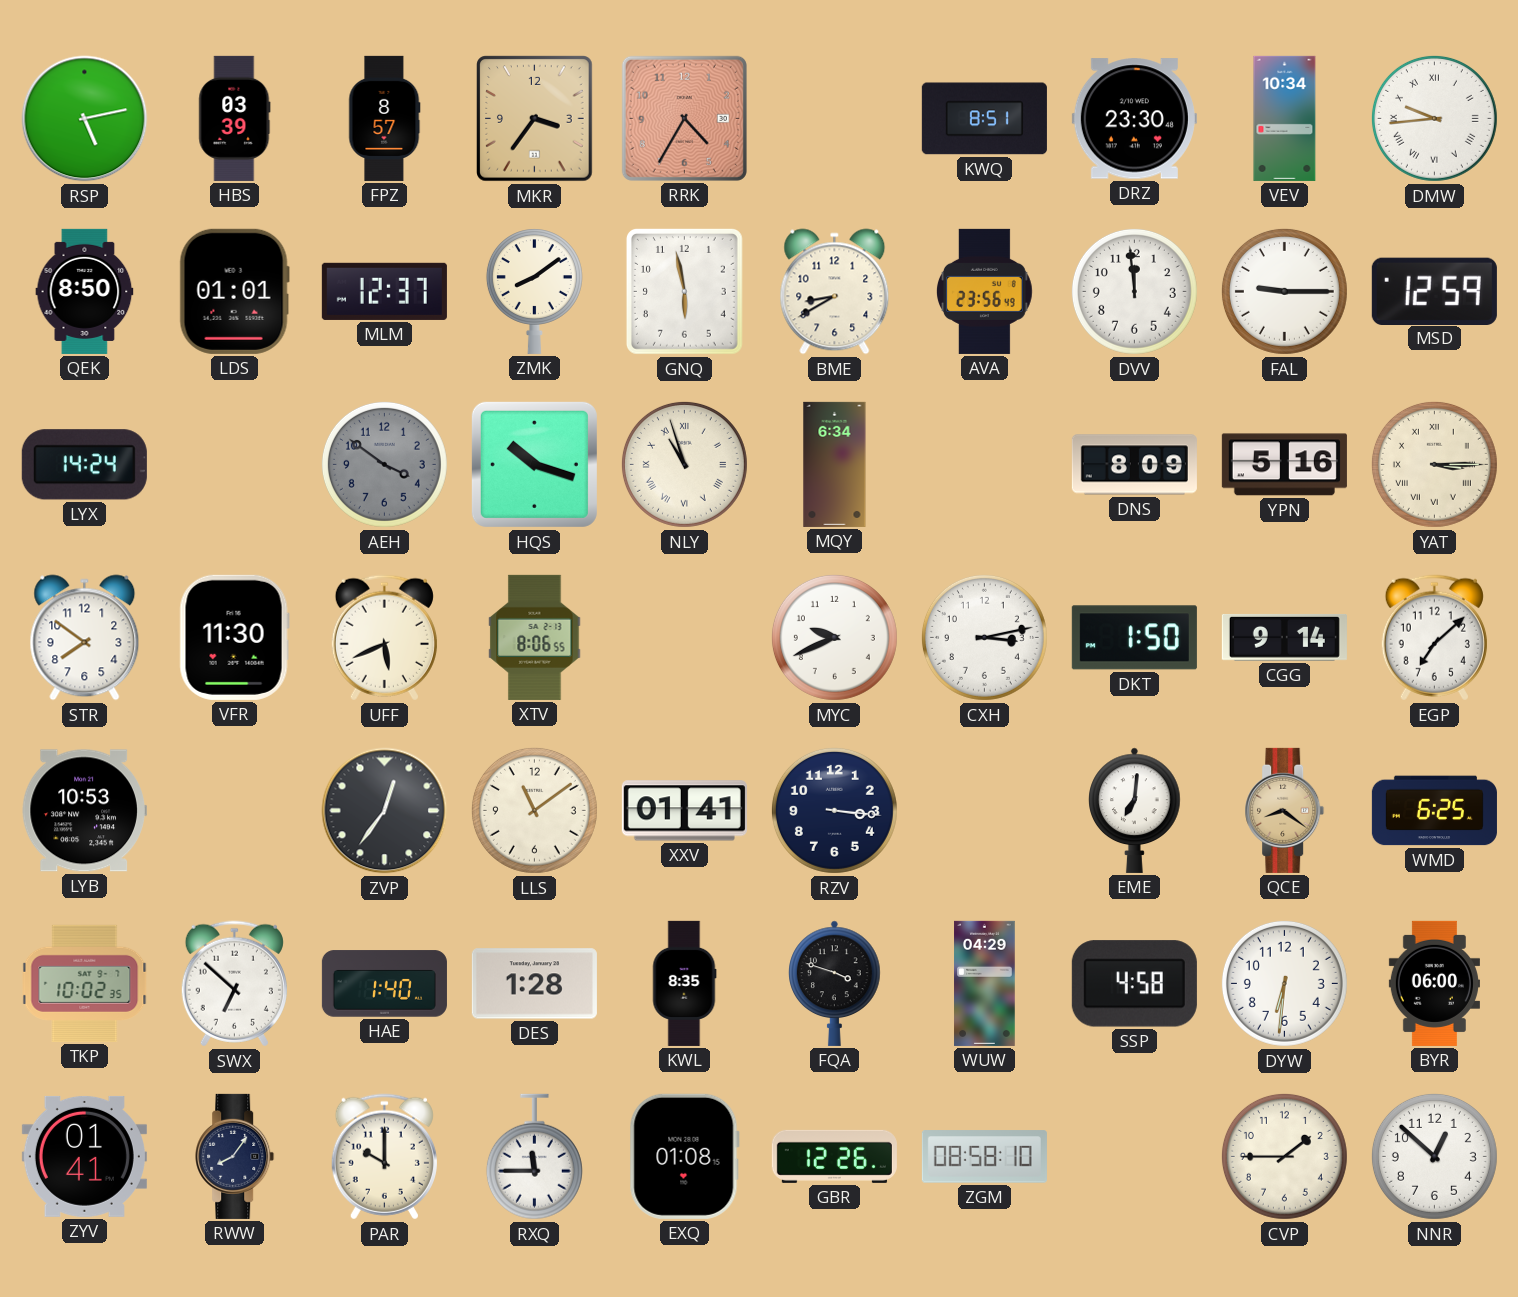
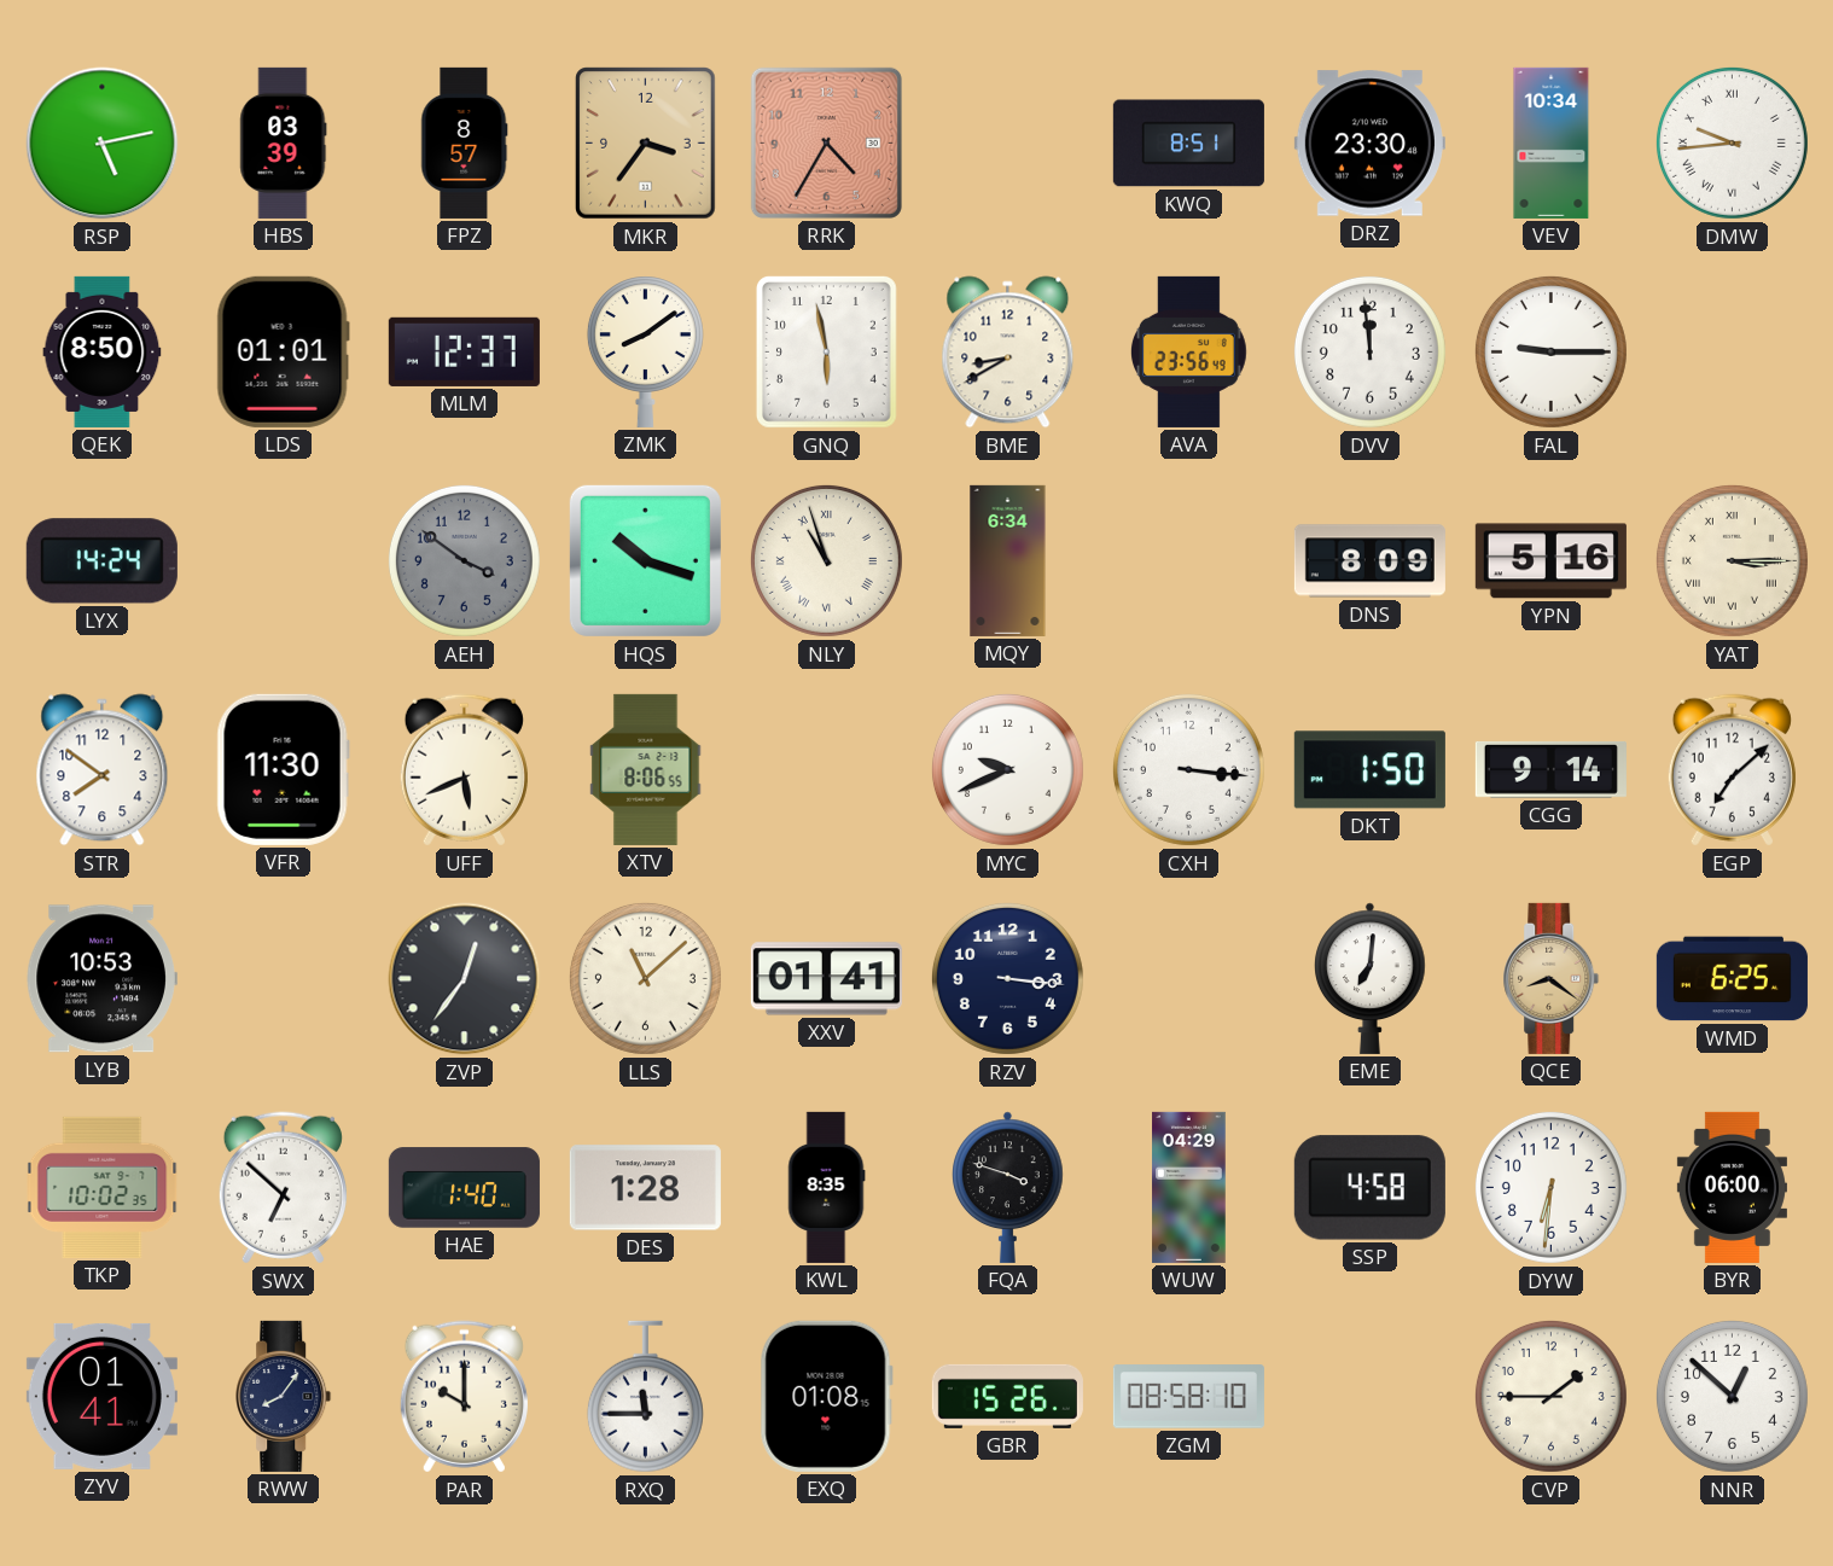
MSD: 12:59 -> none
CXH: 3:13 -> 3:16
LLS: 11:09 -> 11:08
GBR: 12:26 -> 15:26
